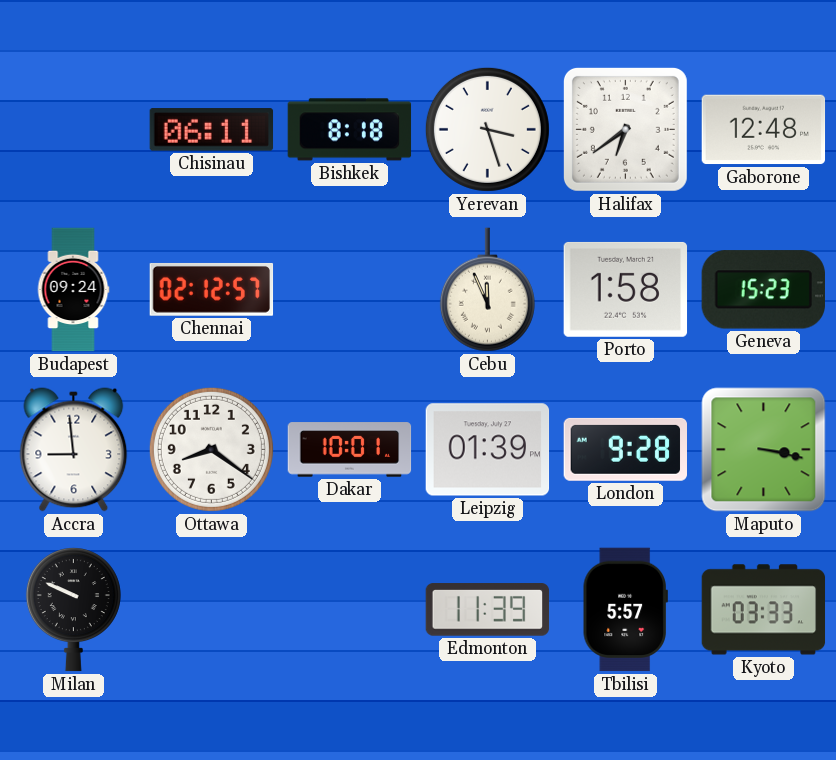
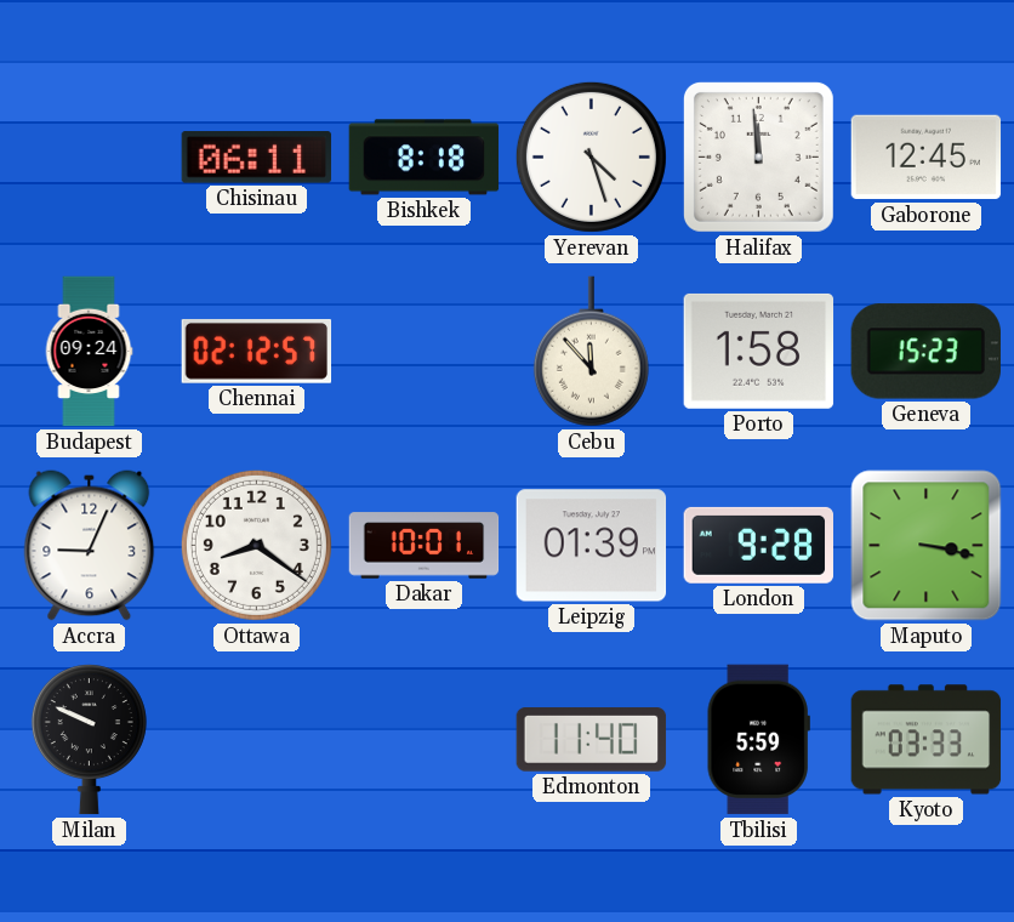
Yerevan: 3:27 -> 4:27
Halifax: 6:39 -> 11:59
Gaborone: 12:48 -> 12:45
Cebu: 11:56 -> 11:53
Accra: 8:59 -> 9:04
Edmonton: 11:39 -> 11:40
Tbilisi: 5:57 -> 5:59
